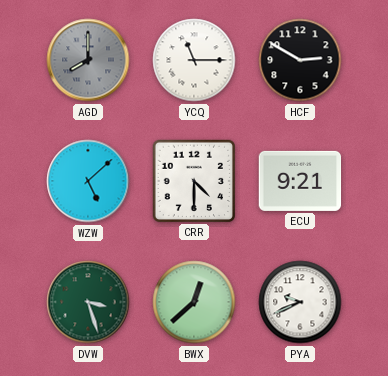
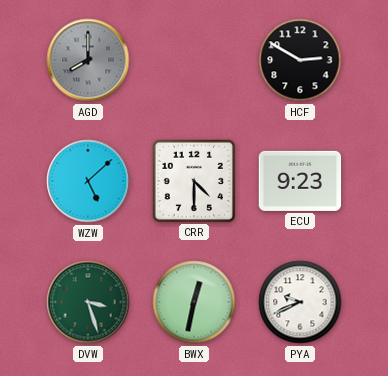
YCQ: 11:15 -> none
ECU: 9:21 -> 9:23
BWX: 12:38 -> 12:32
